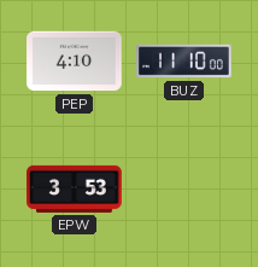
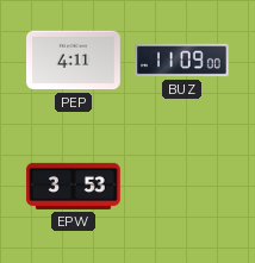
PEP: 4:10 -> 4:11
BUZ: 11:10 -> 11:09
